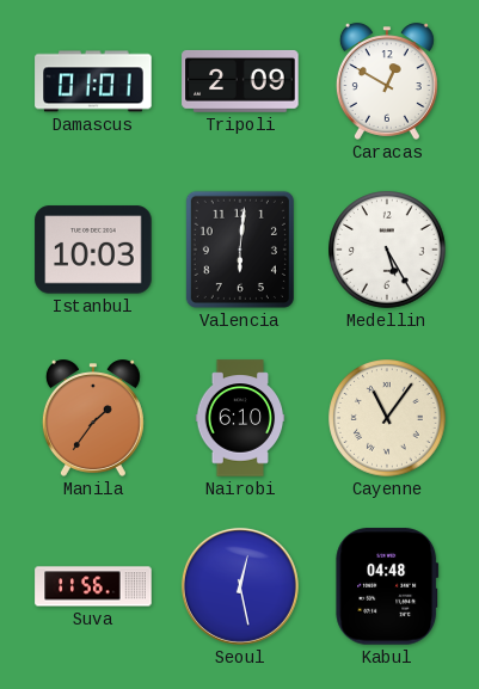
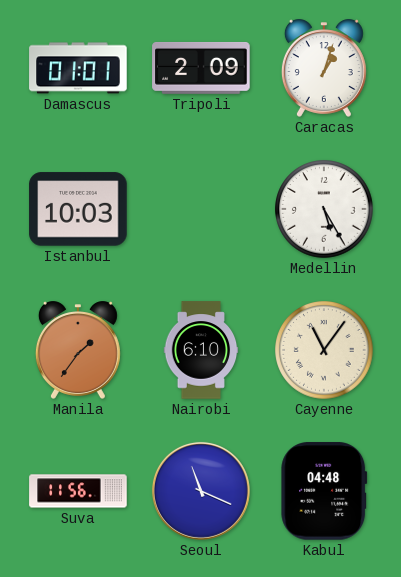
Caracas: 12:50 -> 1:03
Valencia: 6:01 -> none
Seoul: 12:28 -> 11:19
